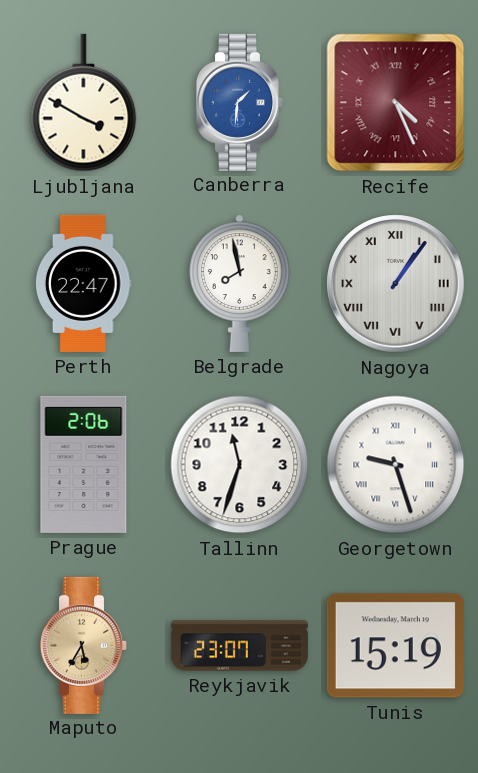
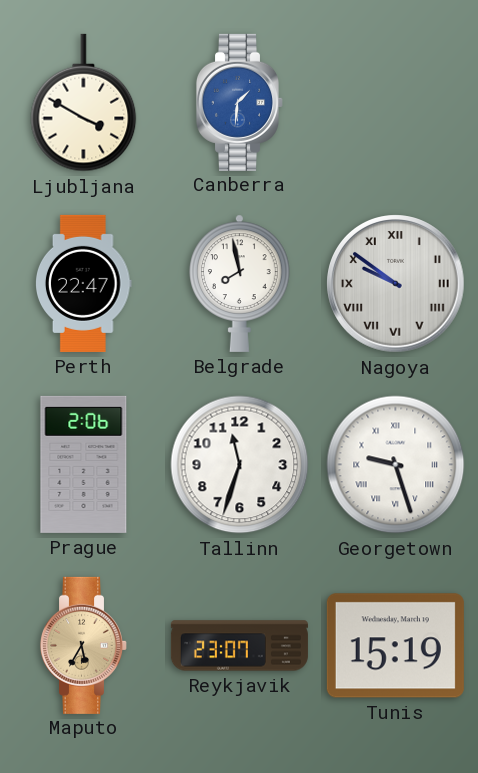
Recife: 4:26 -> none
Nagoya: 1:06 -> 9:51
